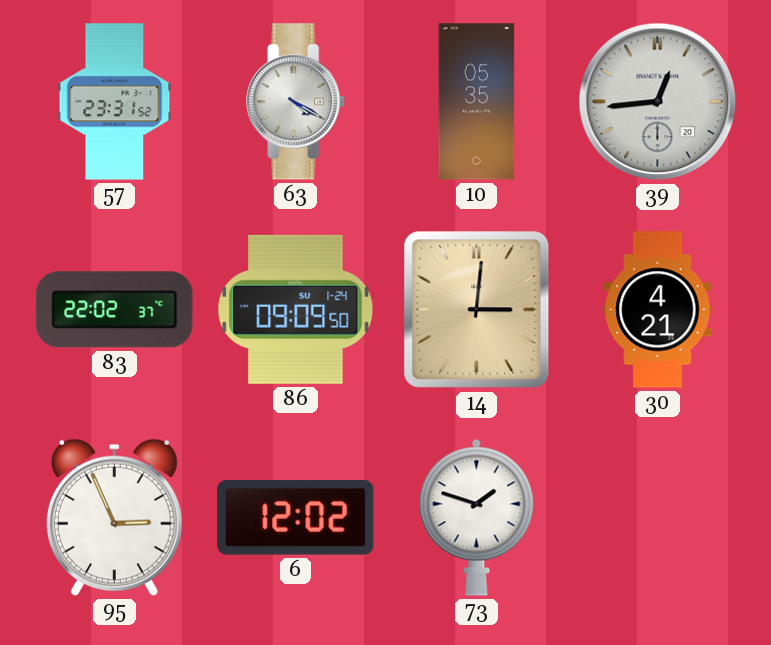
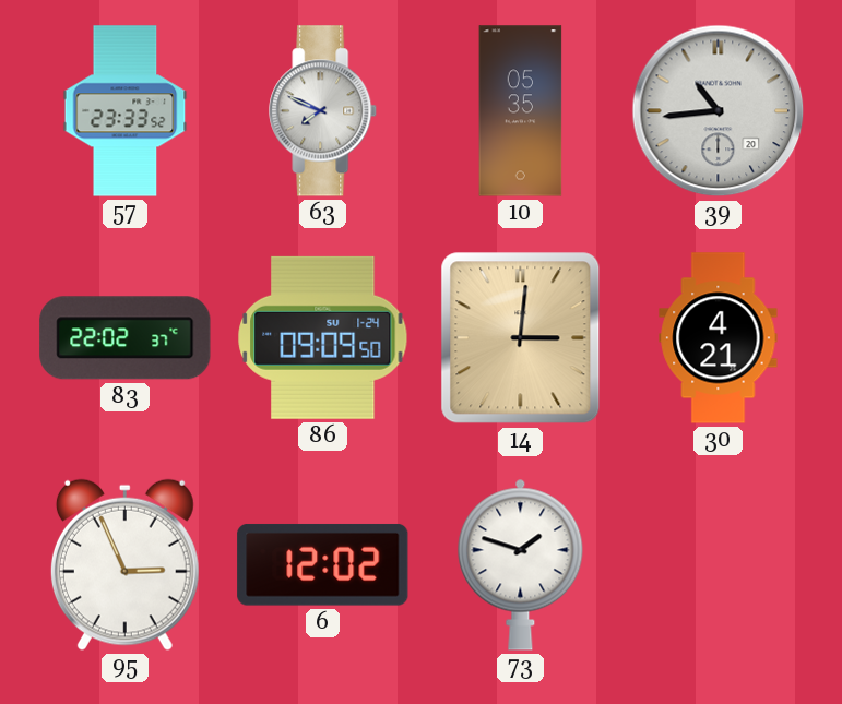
57: 23:31 -> 23:33
63: 4:20 -> 7:49
39: 12:44 -> 10:44
